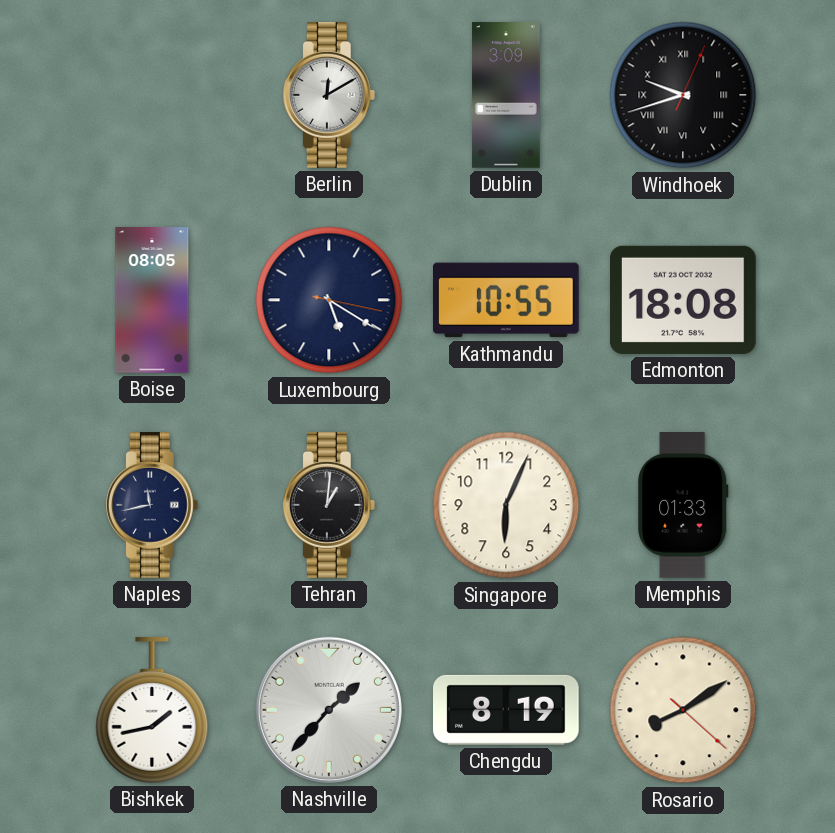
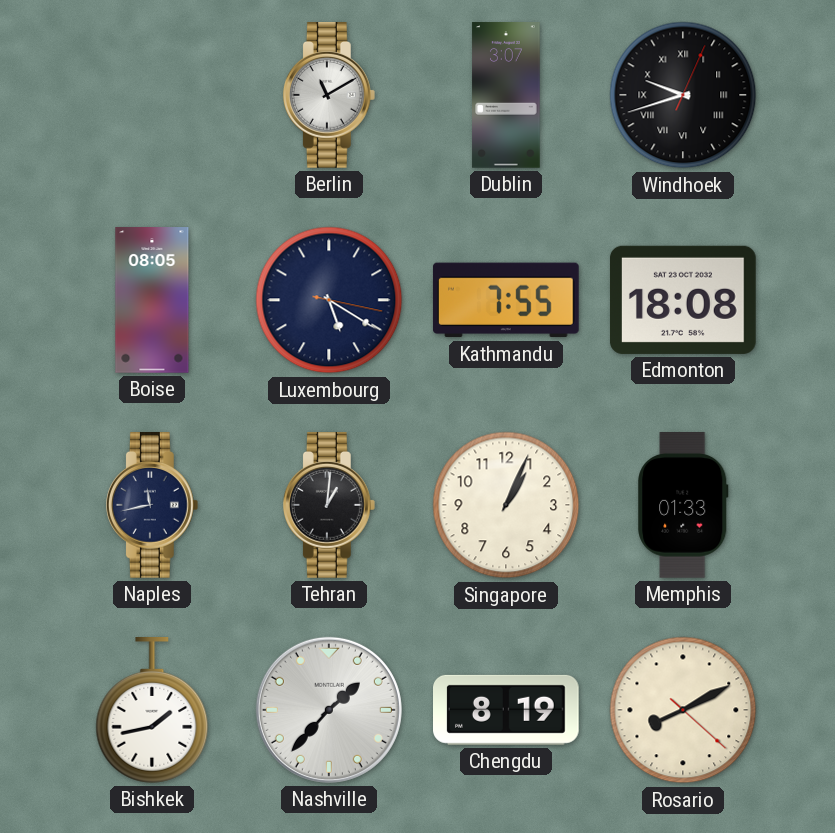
Berlin: 12:10 -> 11:10
Dublin: 3:09 -> 3:07
Kathmandu: 10:55 -> 7:55
Singapore: 6:04 -> 1:04
Rosario: 8:09 -> 8:10
